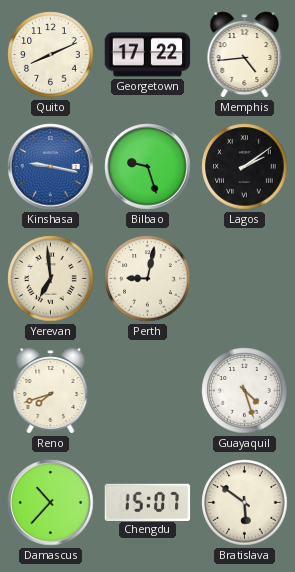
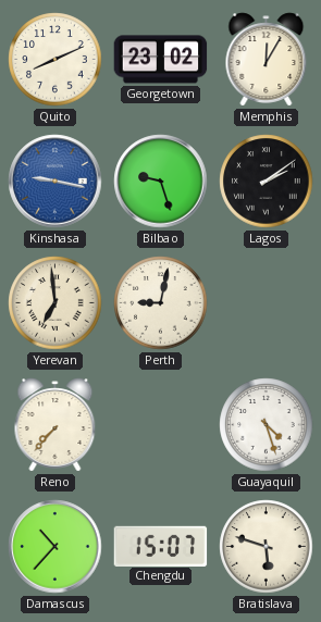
Georgetown: 17:22 -> 23:02
Memphis: 4:44 -> 12:05
Reno: 7:42 -> 7:37
Bratislava: 5:51 -> 5:48
